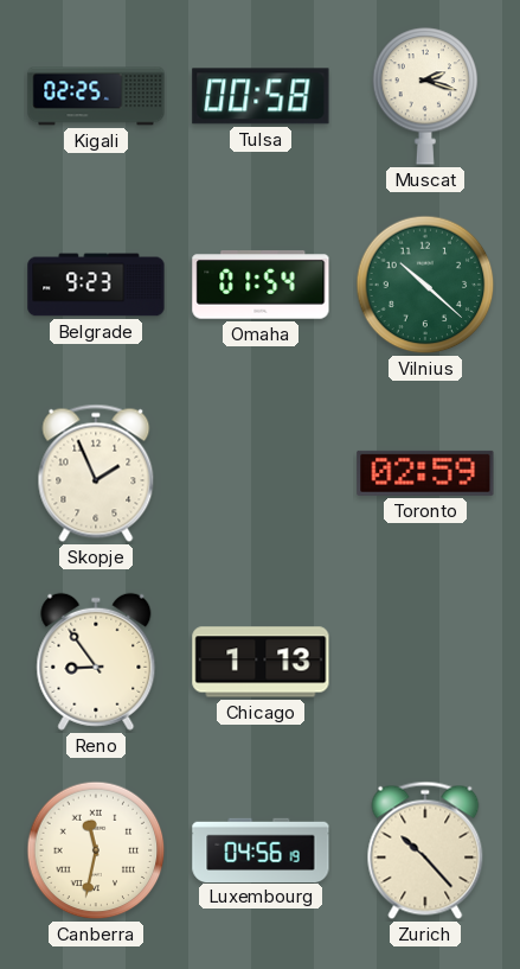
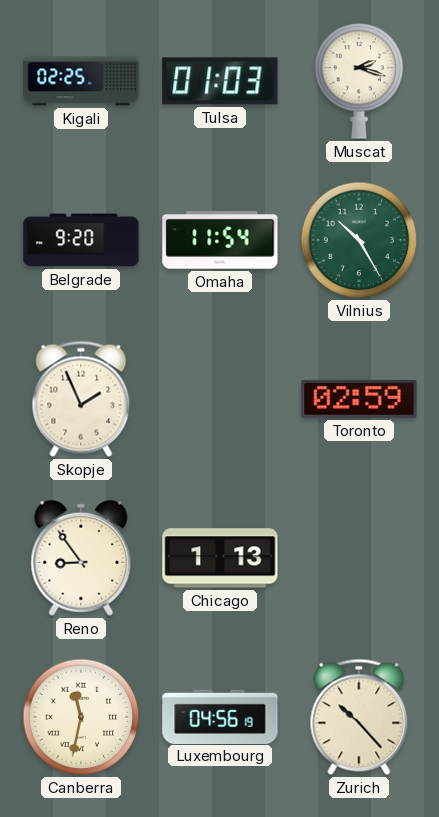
Tulsa: 00:58 -> 01:03
Belgrade: 9:23 -> 9:20
Omaha: 01:54 -> 11:54
Vilnius: 10:22 -> 10:25
